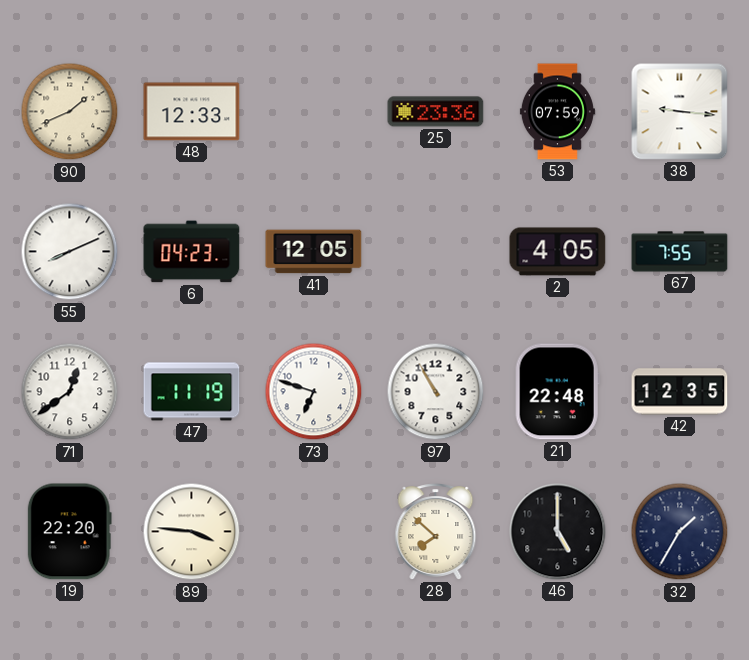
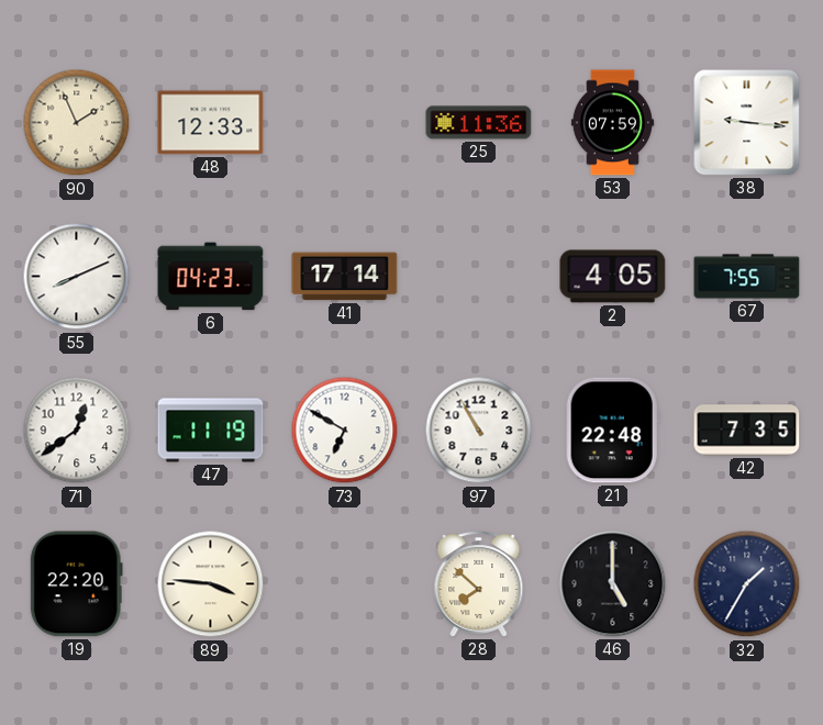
90: 1:41 -> 1:56
25: 23:36 -> 11:36
41: 12:05 -> 17:14
73: 6:48 -> 6:50
42: 12:35 -> 7:35
